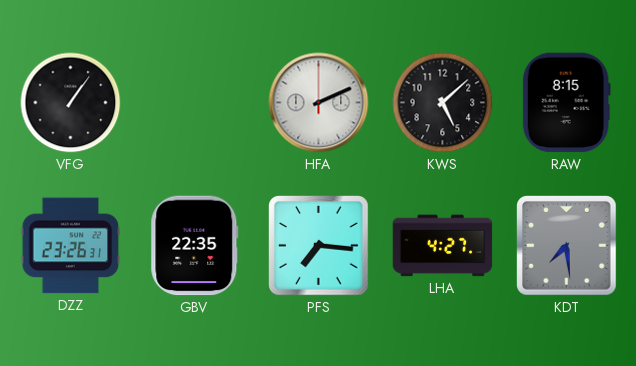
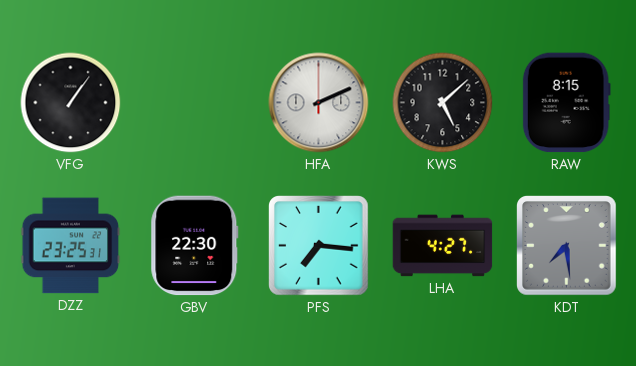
DZZ: 23:26 -> 23:25
GBV: 22:35 -> 22:30
